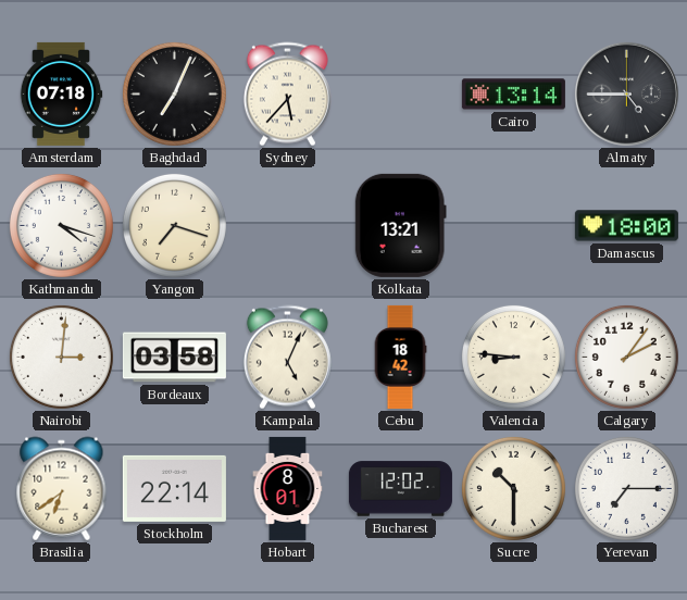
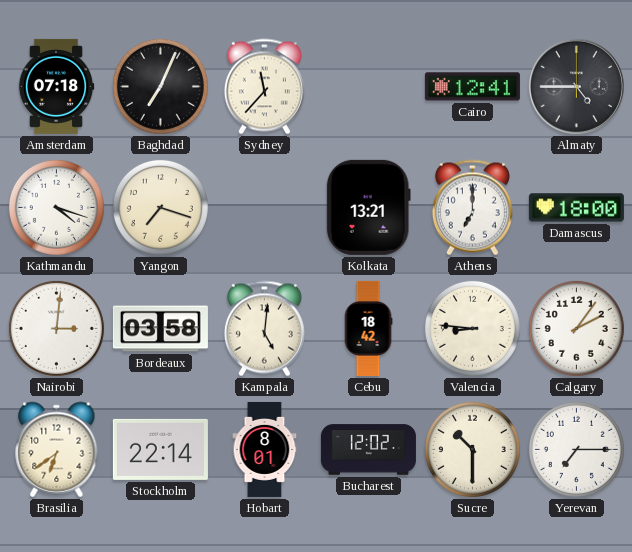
Sydney: 5:37 -> 11:37
Cairo: 13:14 -> 12:41
Athens: none -> 7:00
Kampala: 5:04 -> 5:01
